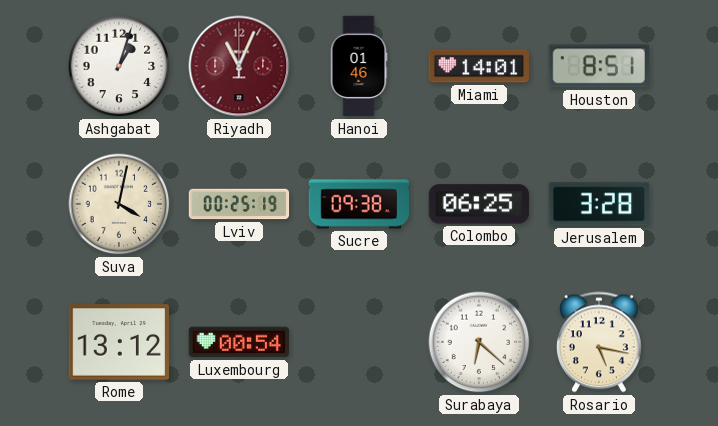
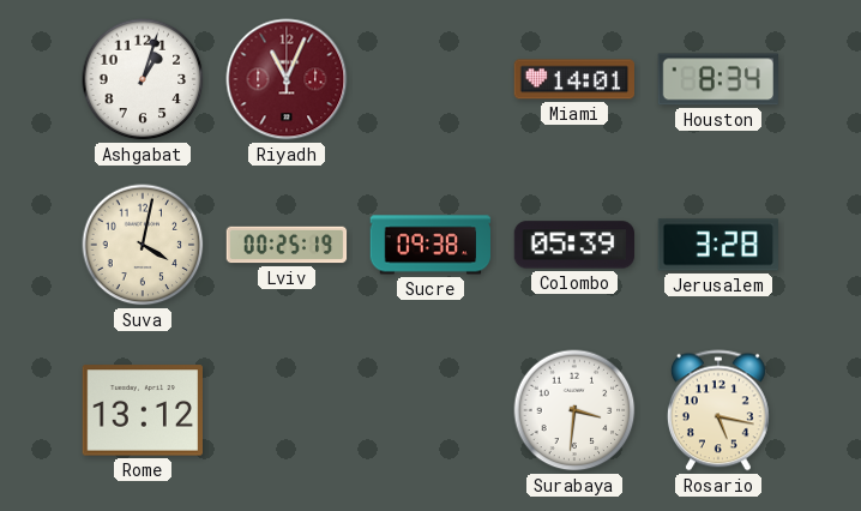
Hanoi: 01:46 -> none
Houston: 8:51 -> 8:34
Colombo: 06:25 -> 05:39
Luxembourg: 00:54 -> none
Surabaya: 6:22 -> 3:31
